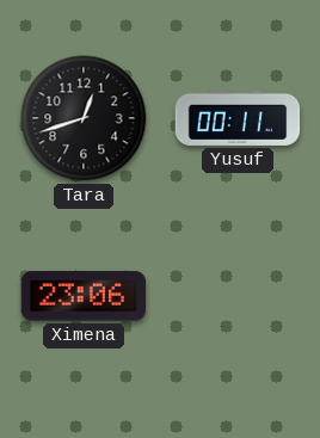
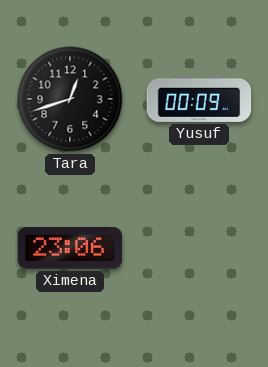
Yusuf: 00:11 -> 00:09
